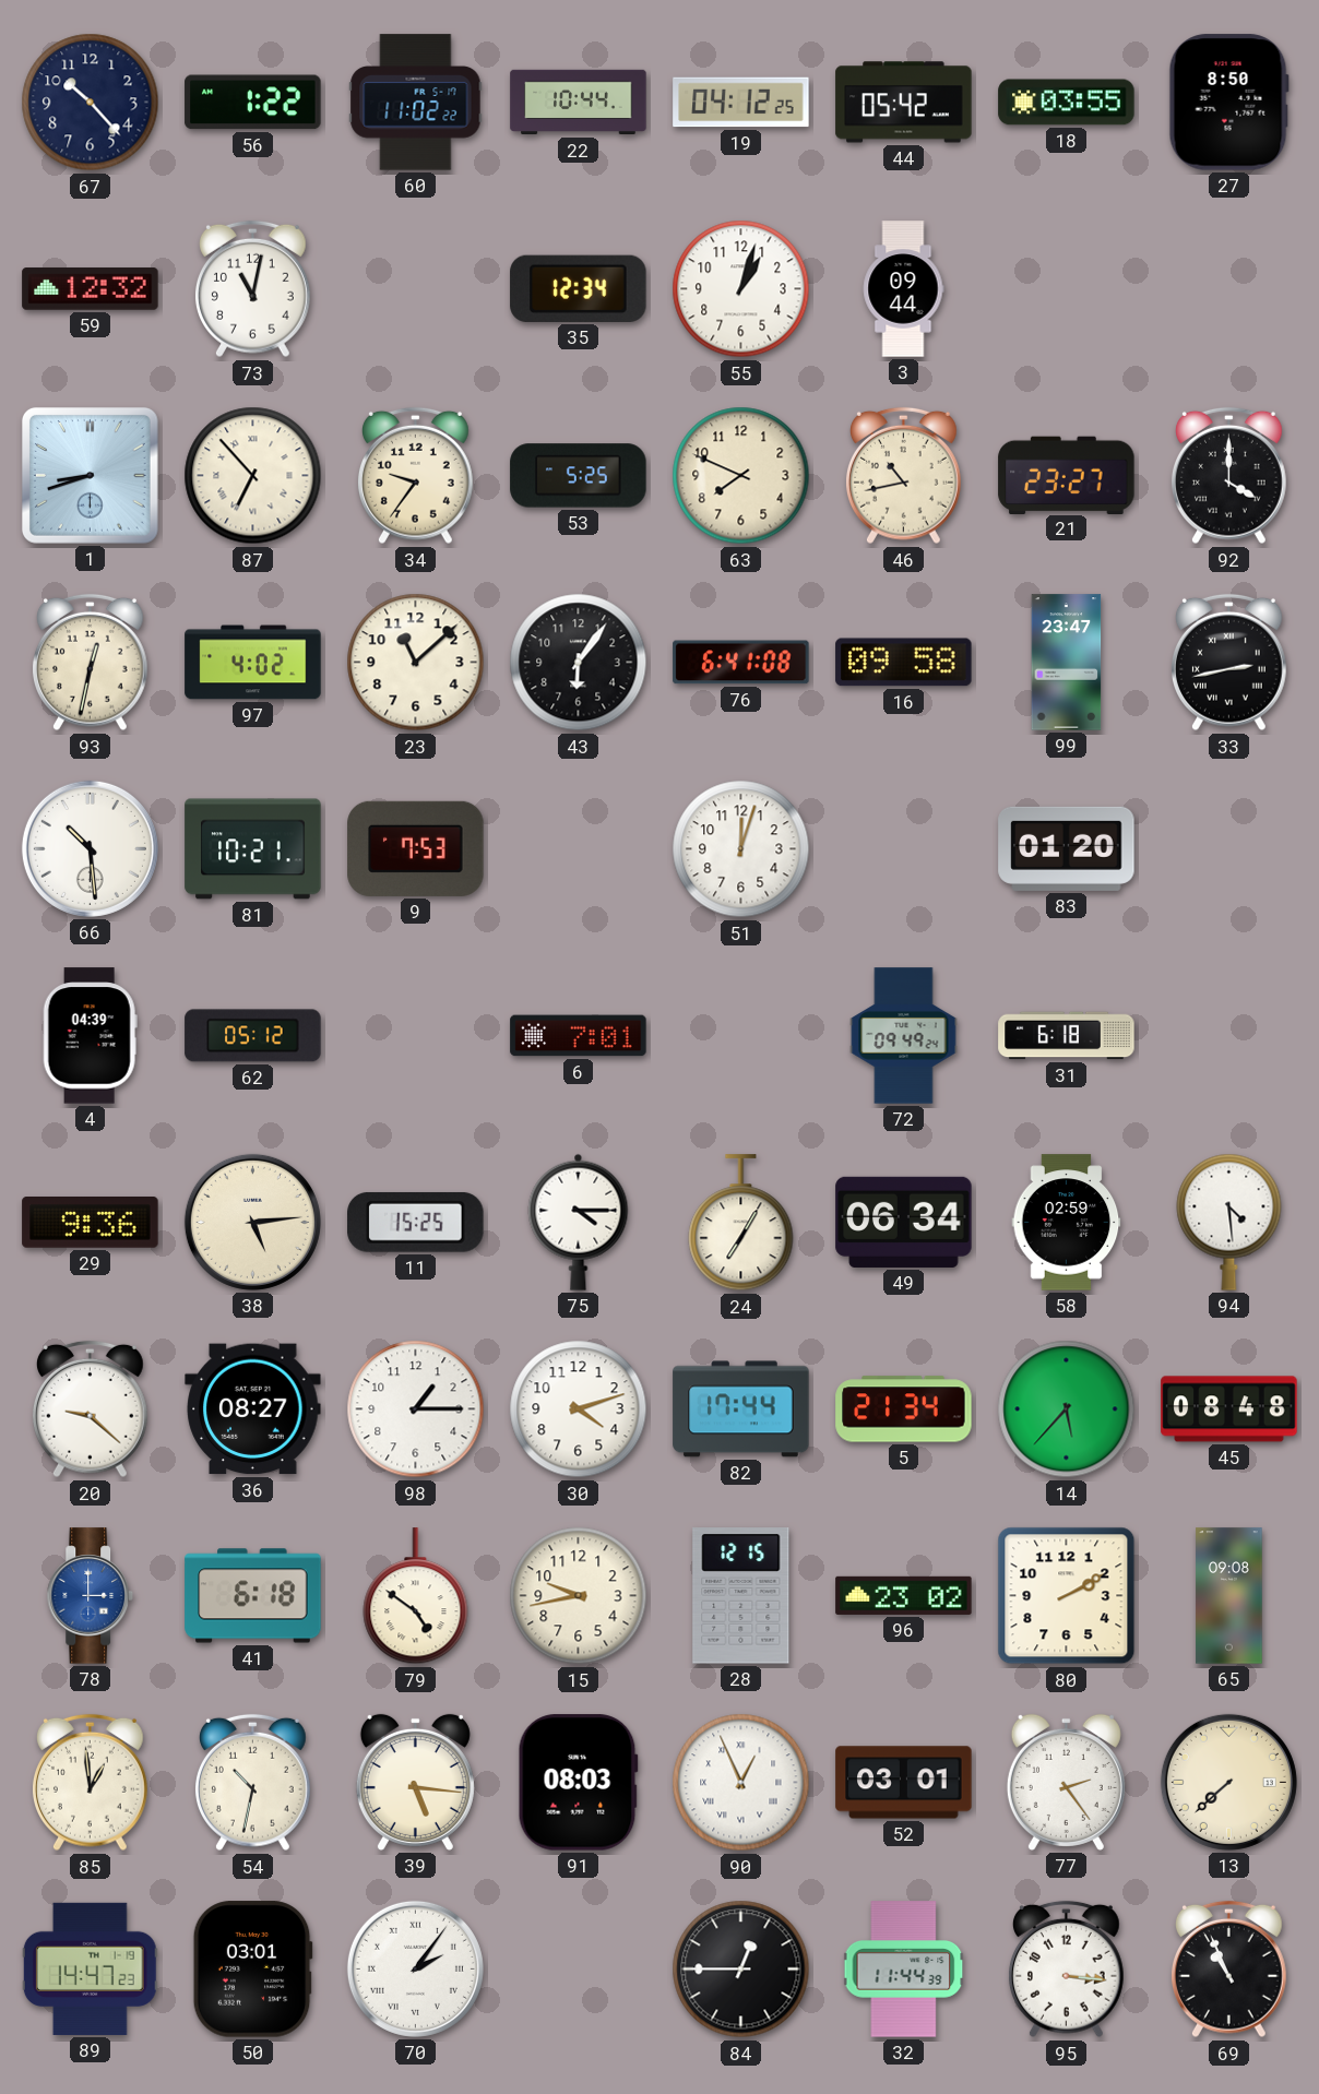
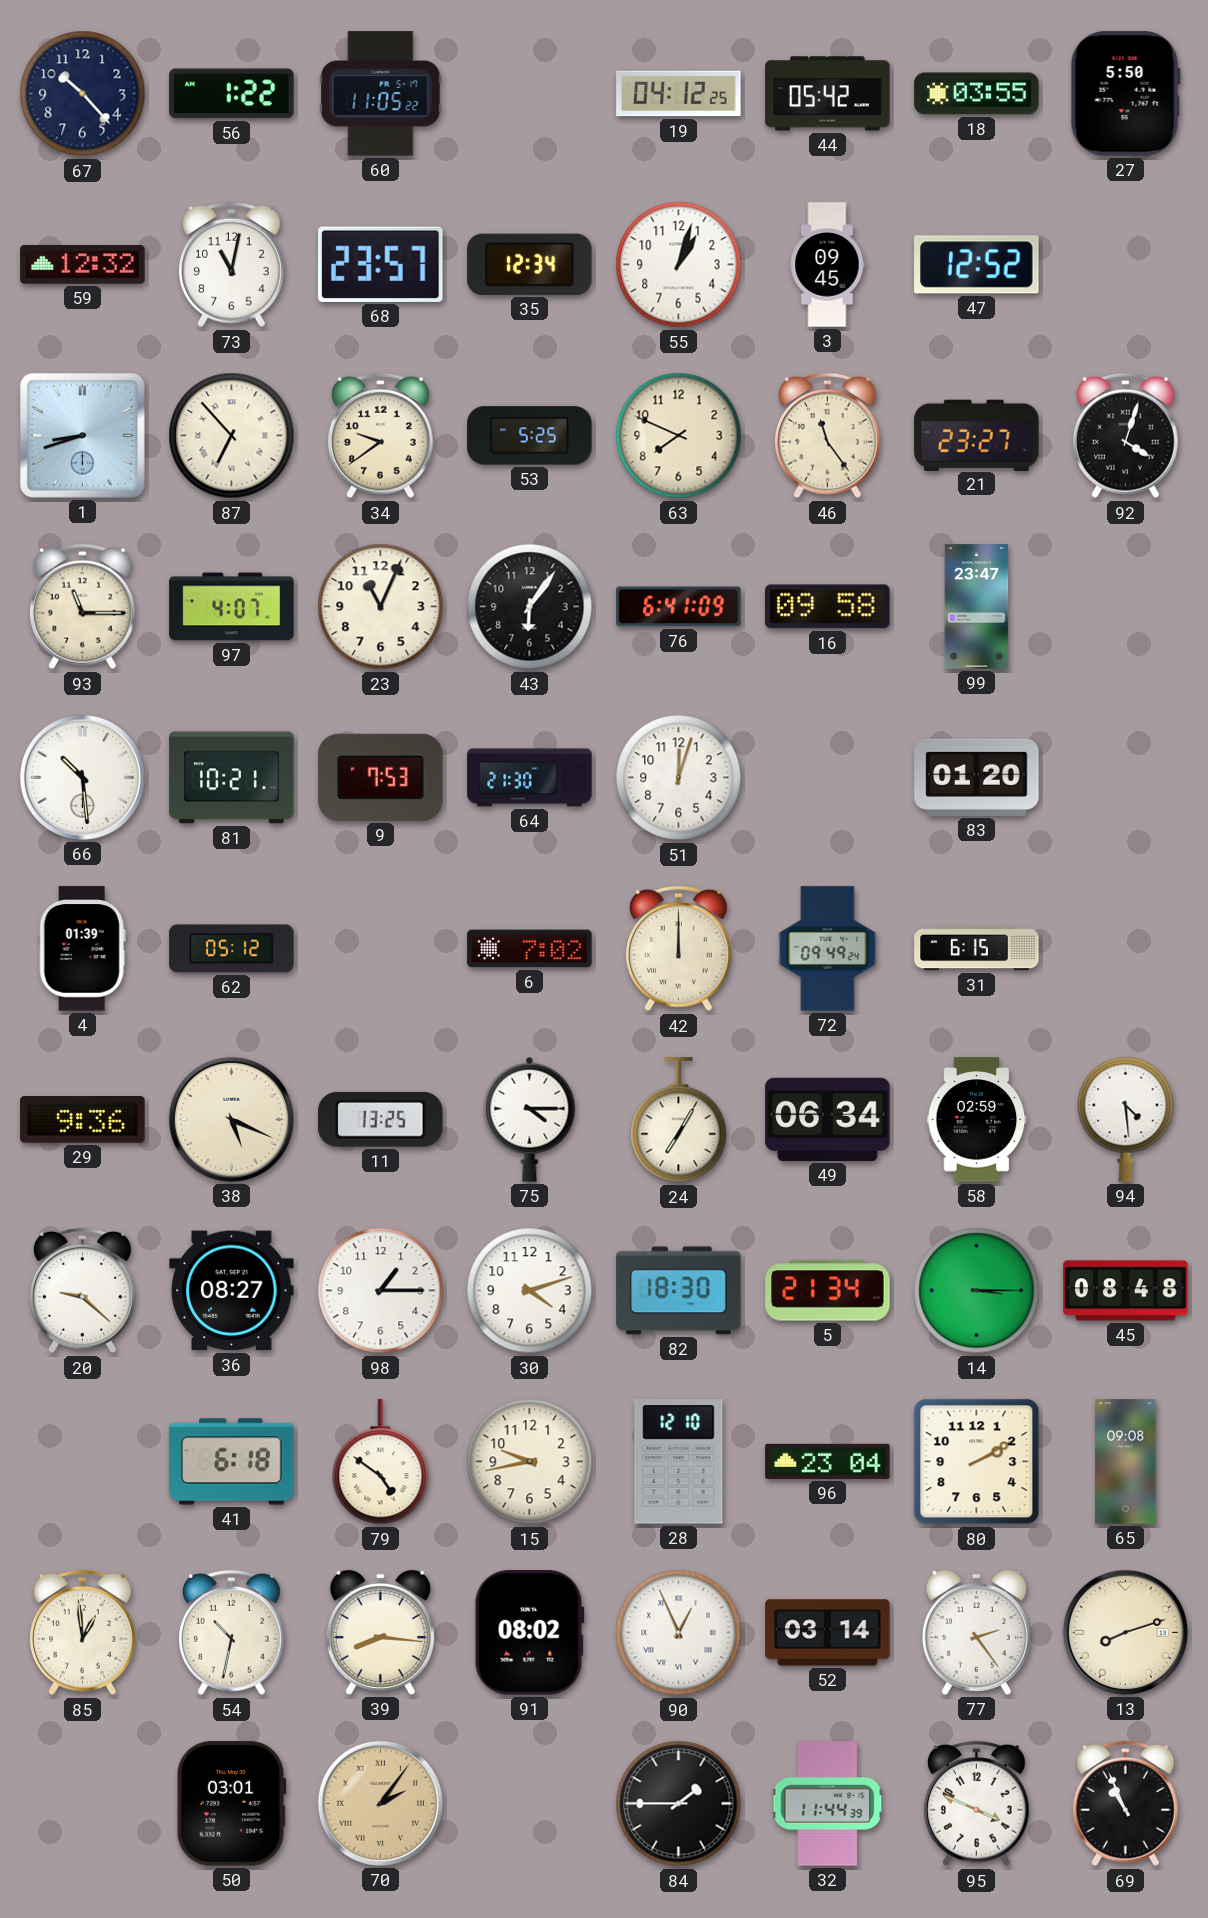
60: 11:02 -> 11:05
22: 10:44 -> none
27: 8:50 -> 5:50
68: none -> 23:57
3: 09:44 -> 09:45
47: none -> 12:52
34: 9:36 -> 9:39
46: 10:43 -> 11:24
92: 4:00 -> 4:03
93: 12:32 -> 11:15
97: 4:02 -> 4:07
23: 11:08 -> 11:04
76: 6:41:08 -> 6:41:09
33: 2:43 -> none
64: none -> 21:30
4: 04:39 -> 01:39
6: 7:01 -> 7:02
42: none -> 12:00
31: 6:18 -> 6:15
38: 5:14 -> 5:19
11: 15:25 -> 13:25
82: 17:44 -> 18:30
14: 5:37 -> 3:15
78: 3:00 -> none
28: 12:15 -> 12:10
96: 23:02 -> 23:04
39: 5:16 -> 8:16
91: 08:03 -> 08:02
52: 03:01 -> 03:14
13: 7:38 -> 8:12
89: 14:47 -> none
70 dial: white -> champagne
84: 12:45 -> 1:45
95: 3:16 -> 3:49
